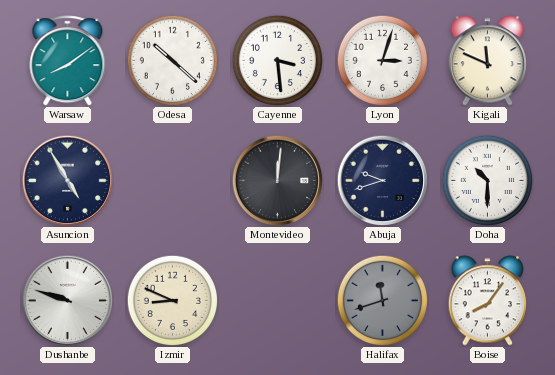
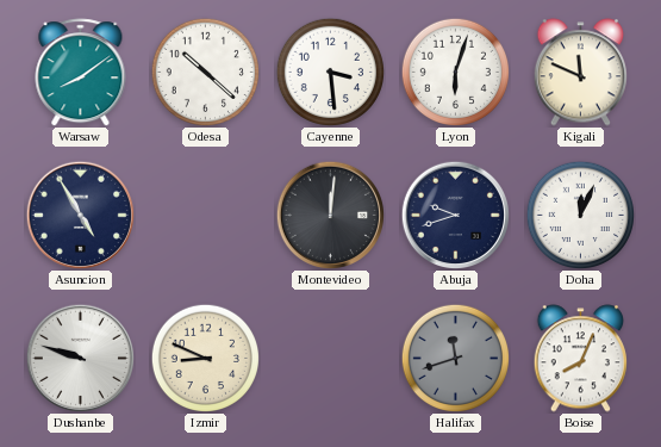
Lyon: 3:03 -> 6:03
Doha: 10:30 -> 12:04
Boise: 8:06 -> 8:04
